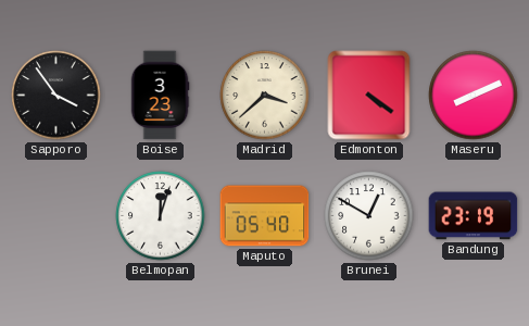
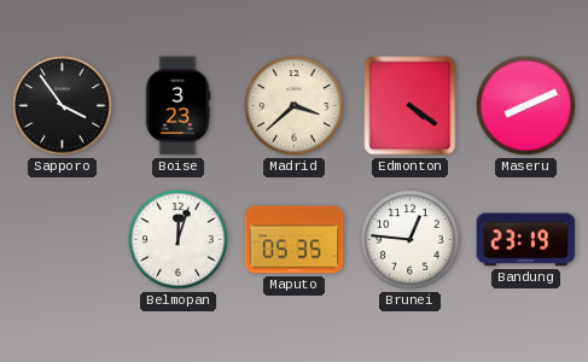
Maputo: 05:40 -> 05:35
Brunei: 12:50 -> 12:46
